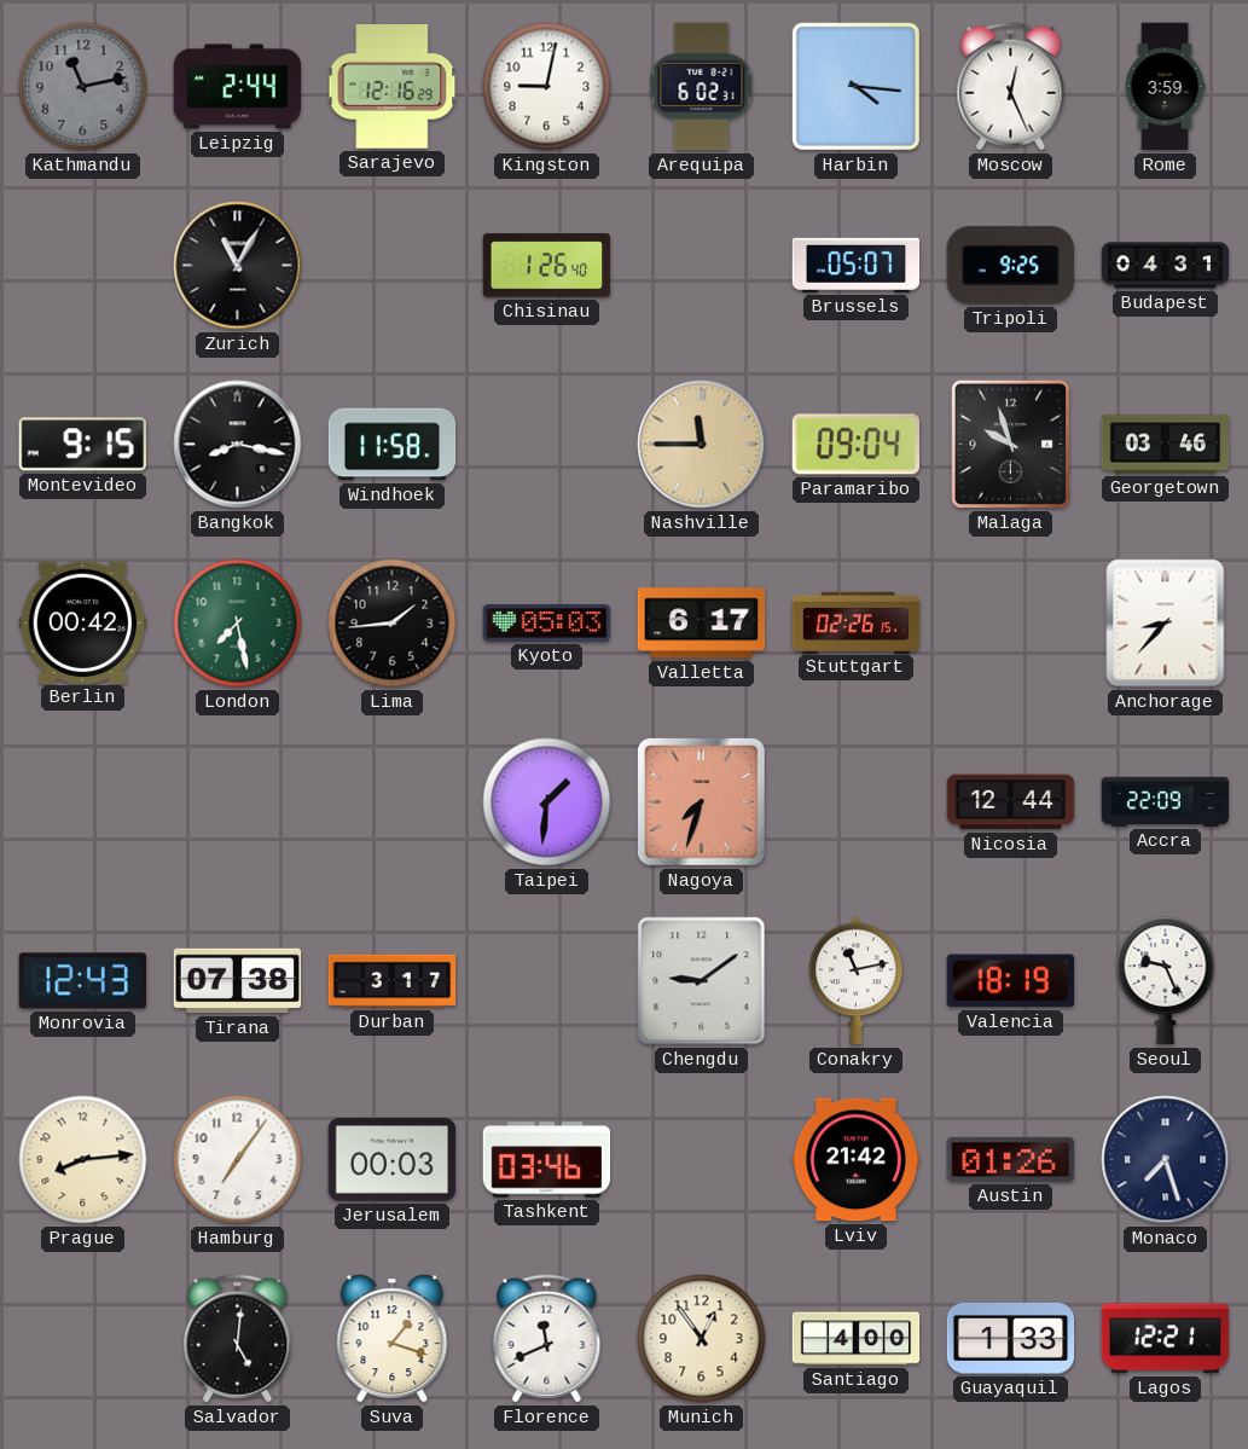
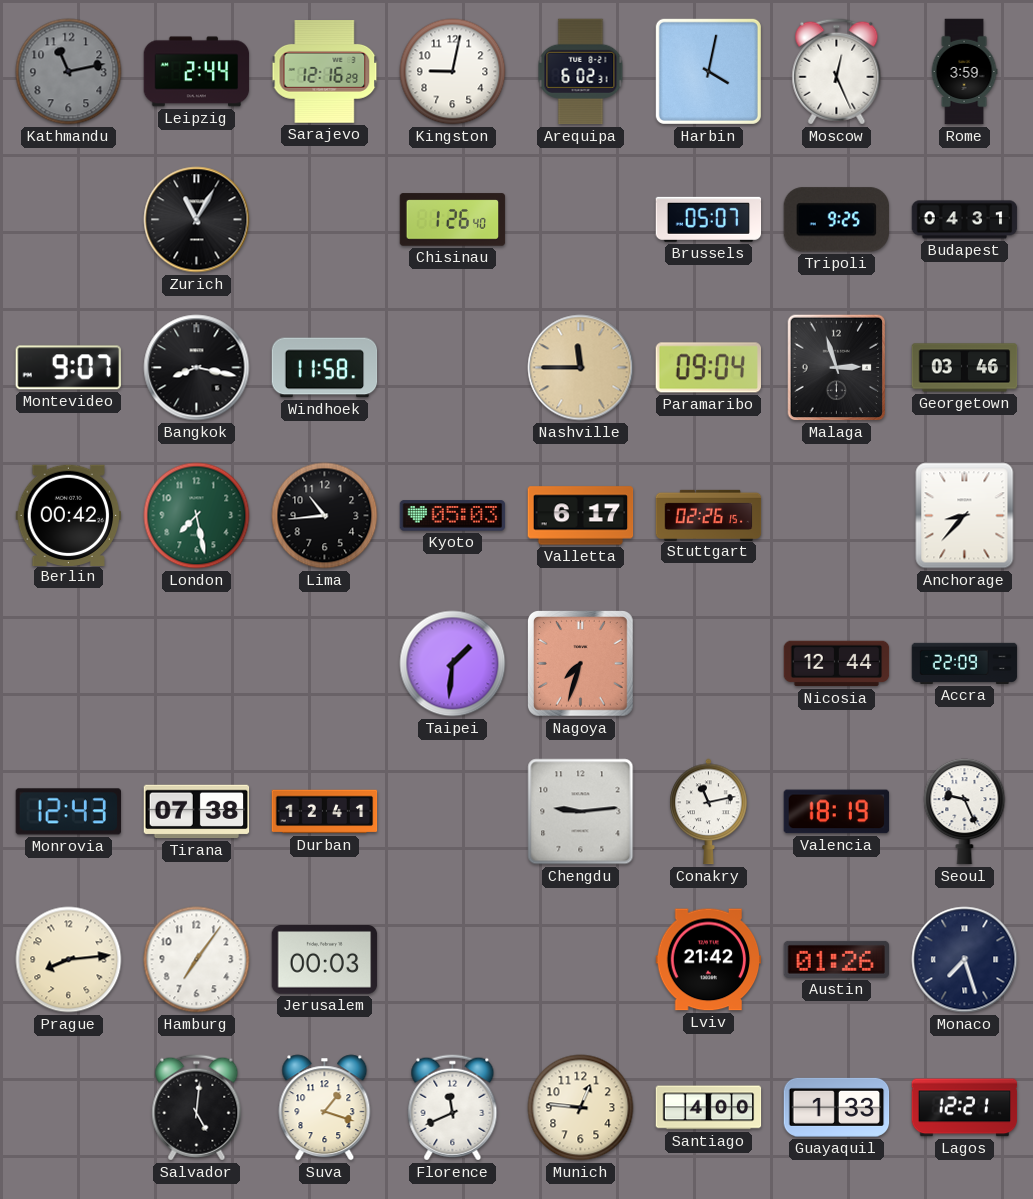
Harbin: 4:16 -> 4:02
Montevideo: 9:15 -> 9:07
Malaga: 9:57 -> 2:57
Lima: 1:44 -> 10:44
Durban: 3:17 -> 12:41
Chengdu: 9:09 -> 9:14
Tashkent: 03:46 -> none
Munich: 12:54 -> 12:46
